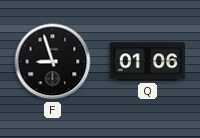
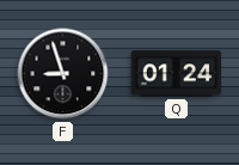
Q: 01:06 -> 01:24
